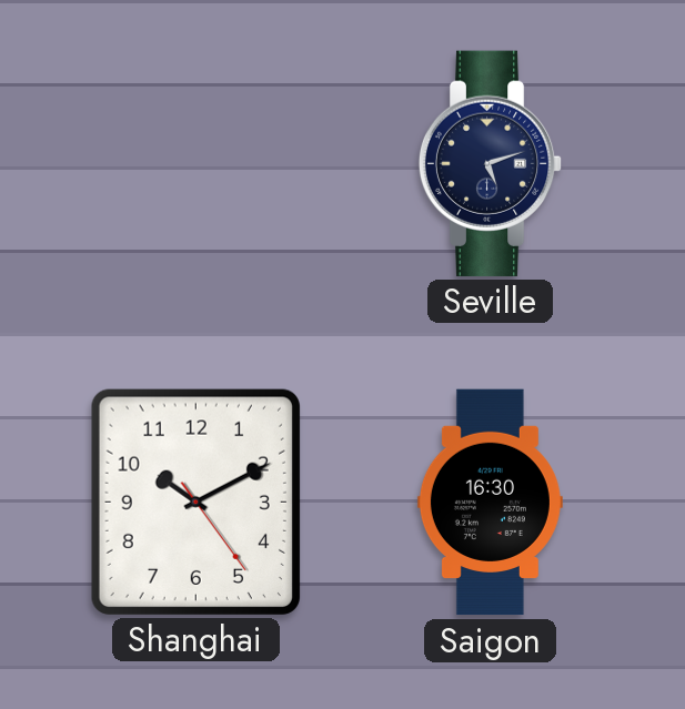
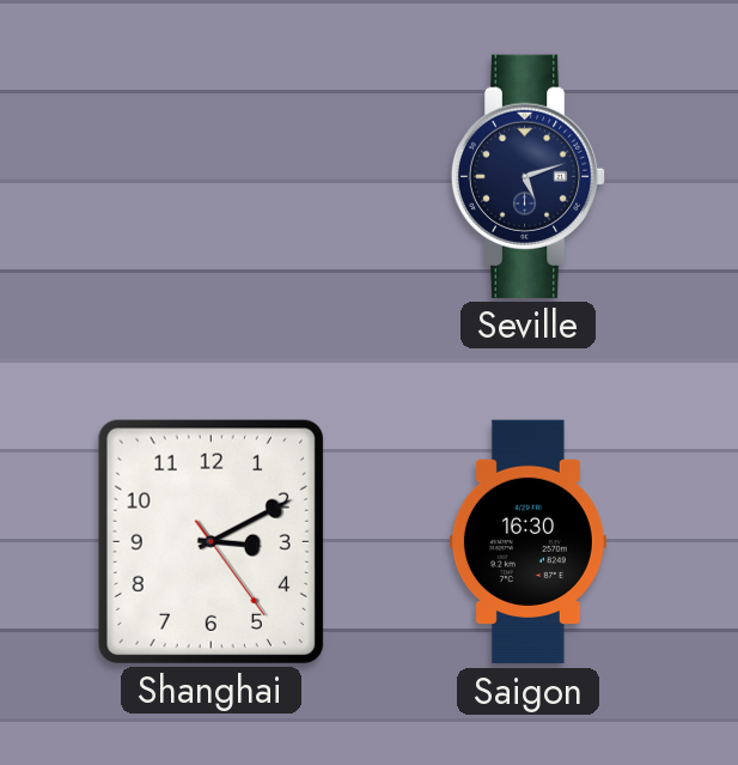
Shanghai: 10:10 -> 3:10
